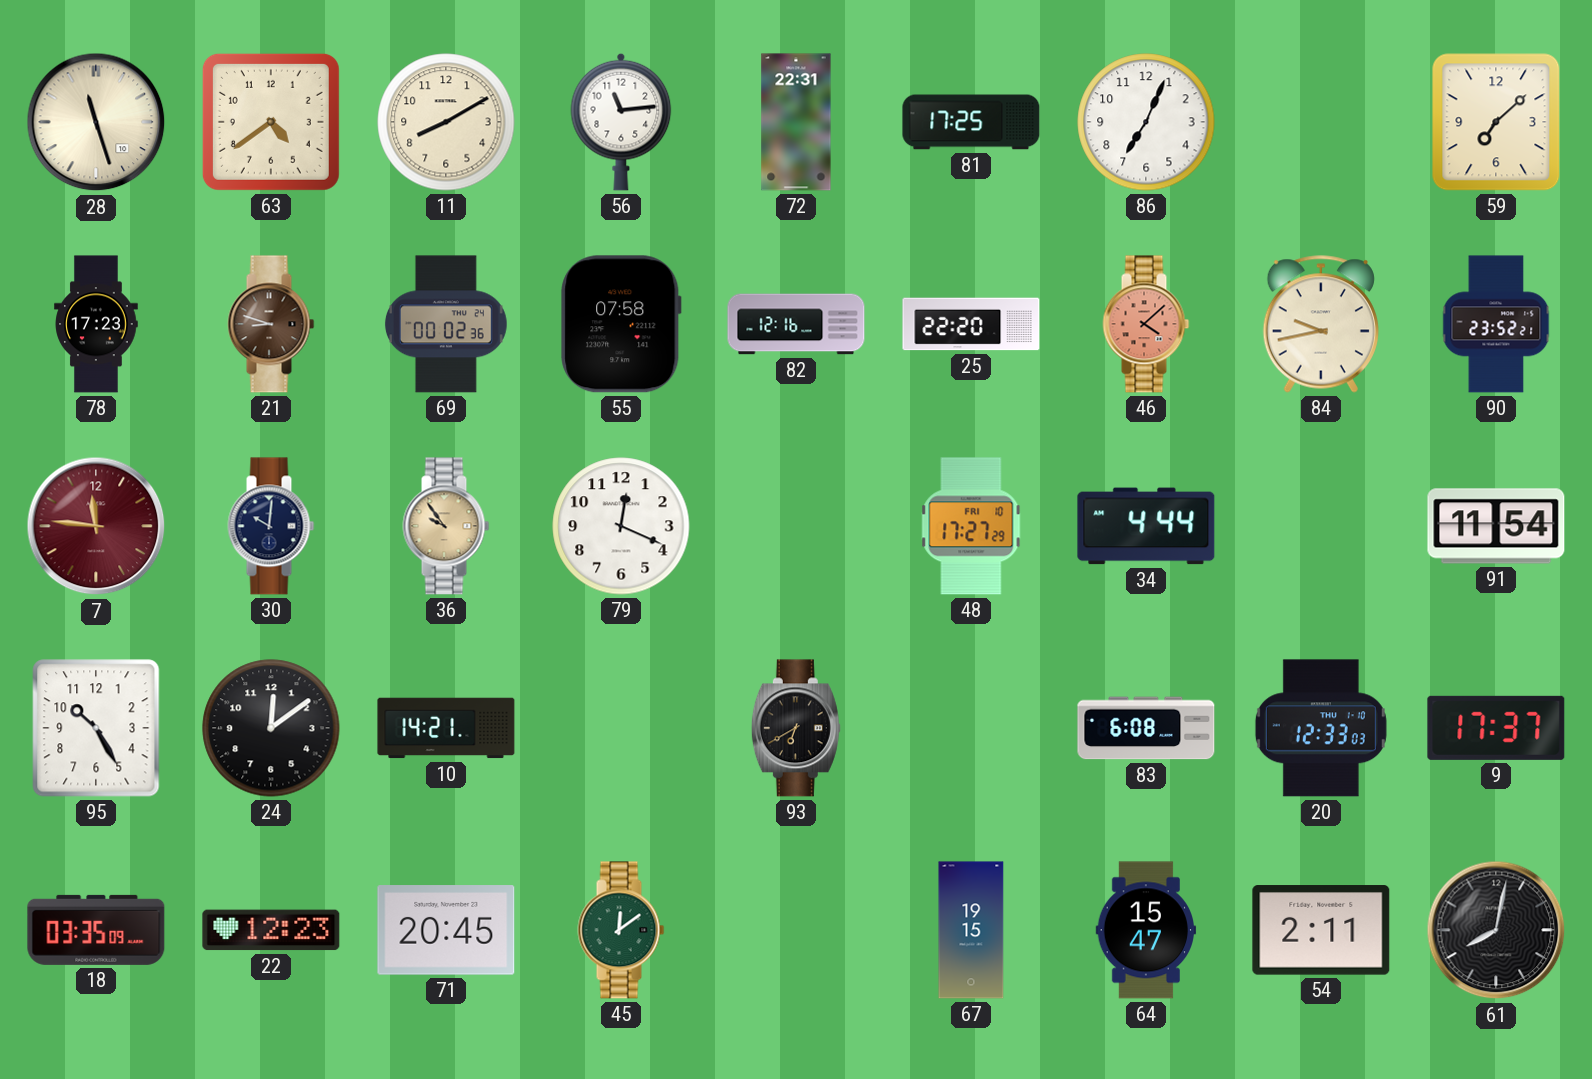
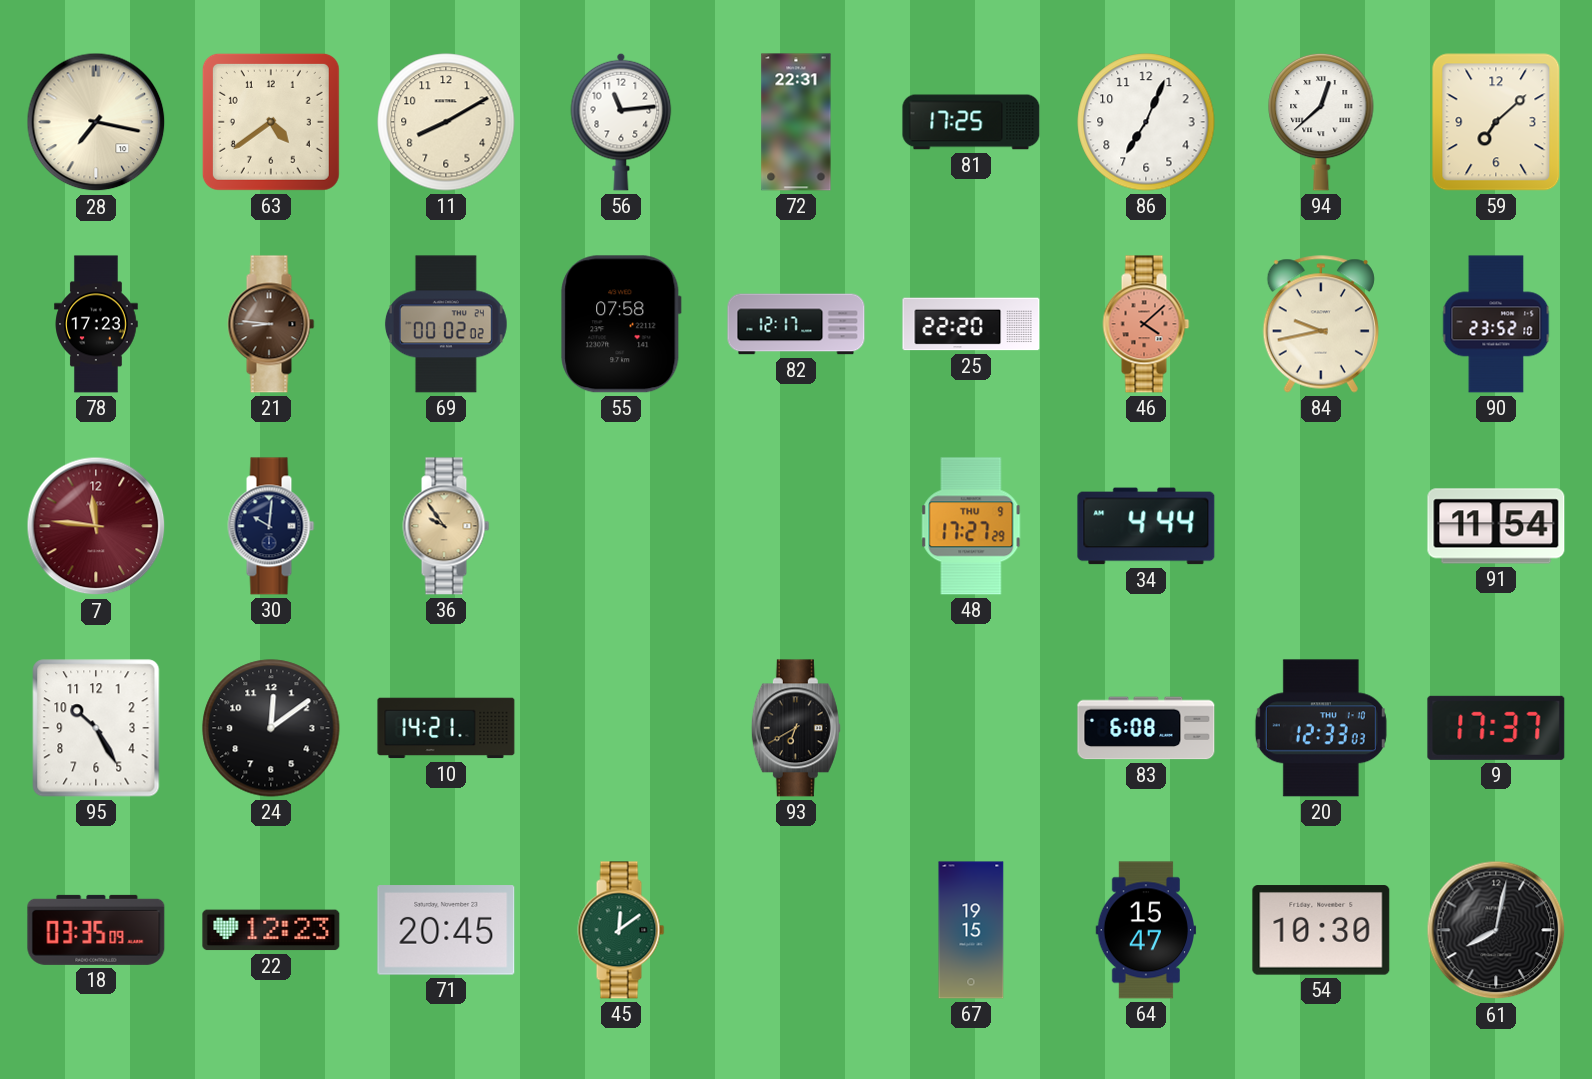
28: 11:27 -> 7:17
94: none -> 12:38
21: 8:48 -> 8:46
69: 00:02:36 -> 00:02:02
82: 12:16 -> 12:17
90: 23:52:21 -> 23:52:10
79: 12:19 -> none
48 date: FRI 10 -> THU 9
54: 2:11 -> 10:30
